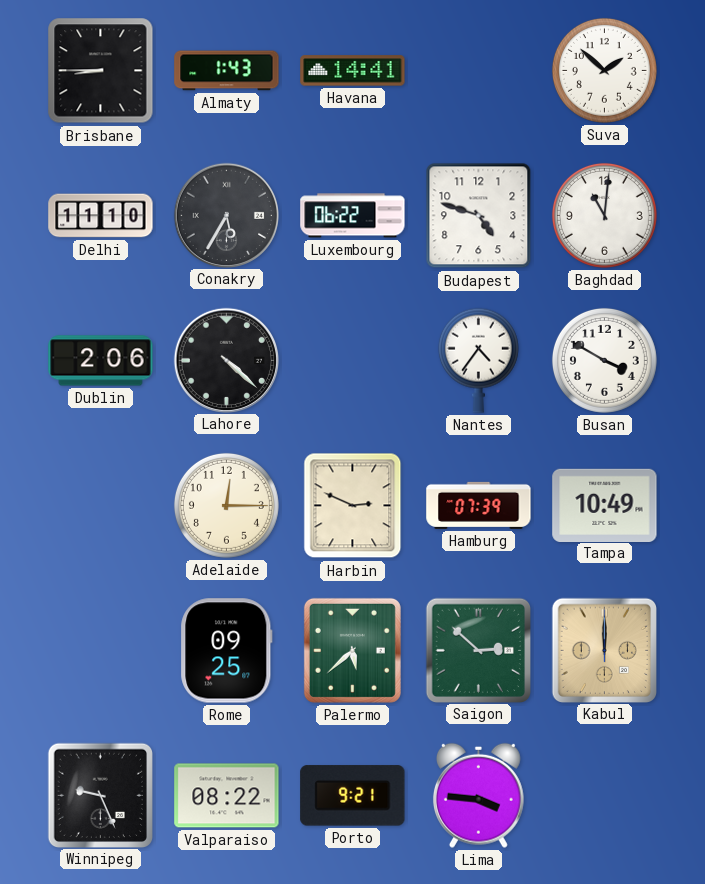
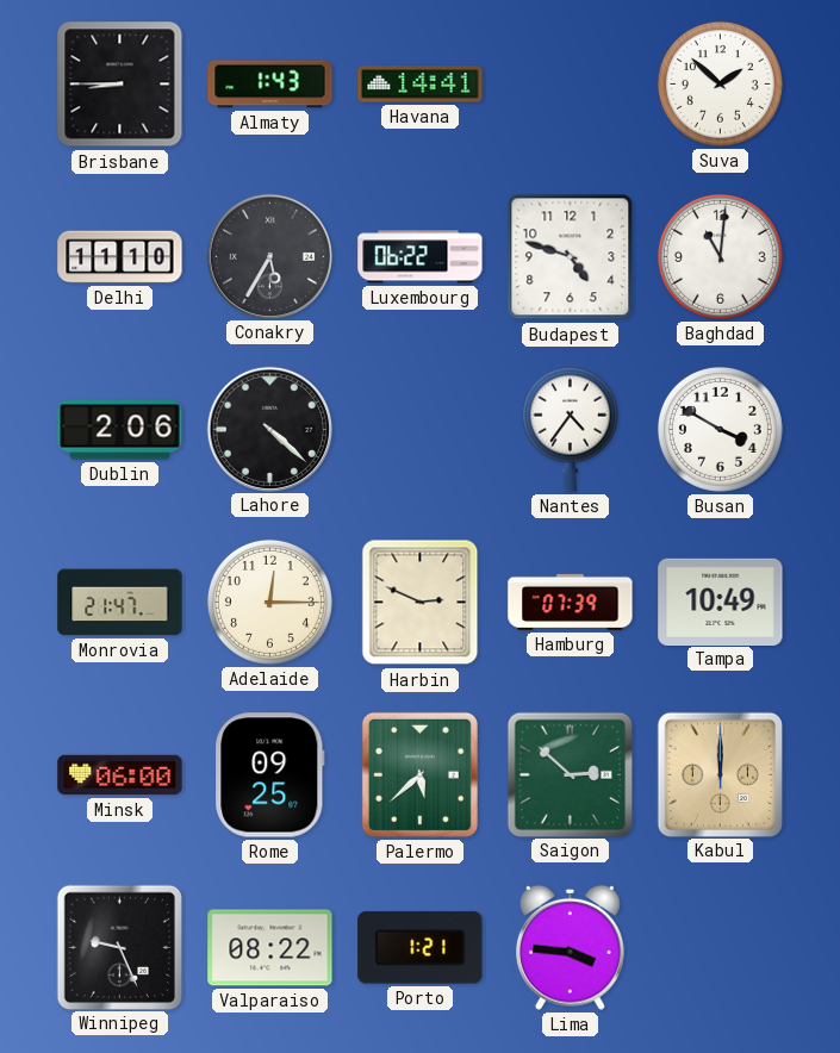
Monrovia: none -> 21:47
Minsk: none -> 06:00
Porto: 9:21 -> 1:21
